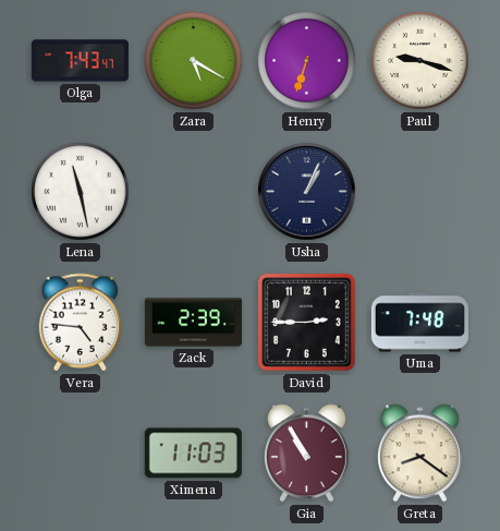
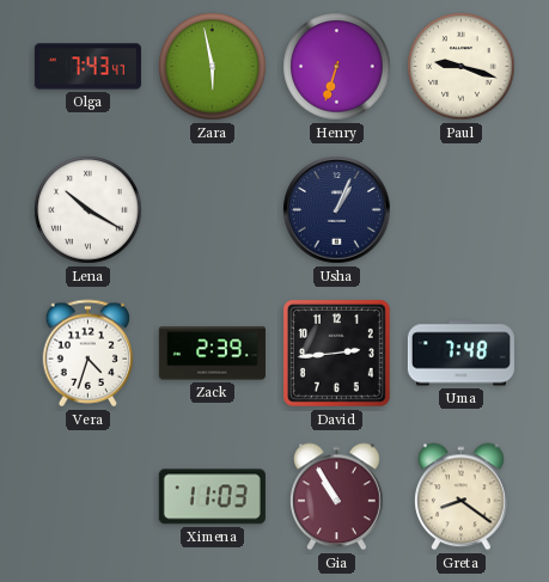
Zara: 5:20 -> 5:58
Lena: 11:28 -> 10:20
Vera: 4:46 -> 4:33
David: 2:45 -> 2:44
